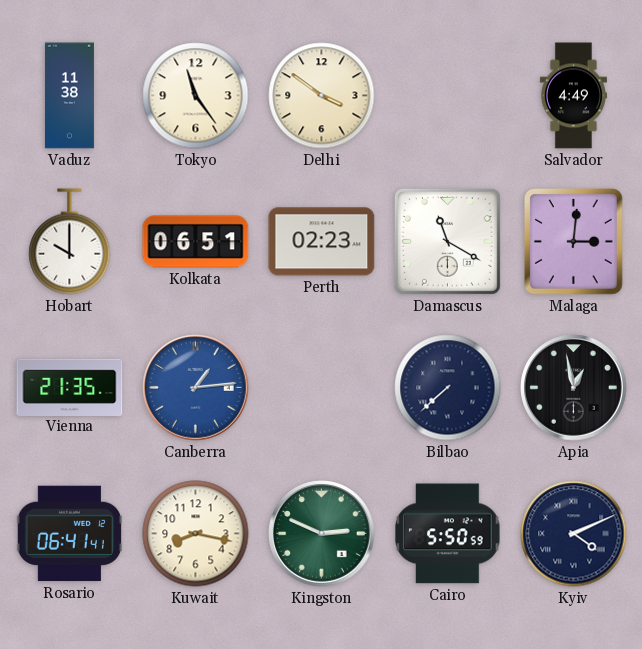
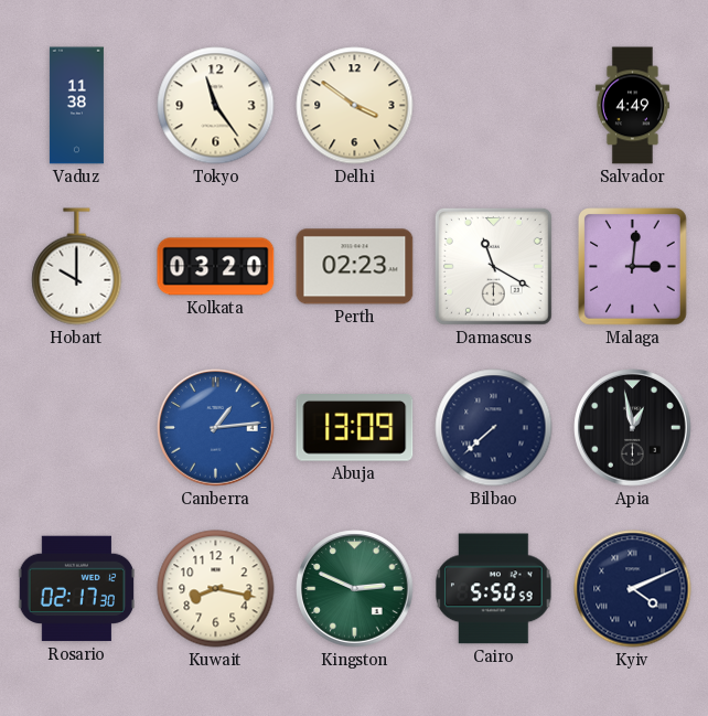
Kolkata: 06:51 -> 03:20
Vienna: 21:35 -> none
Abuja: none -> 13:09
Rosario: 06:41 -> 02:17
